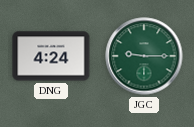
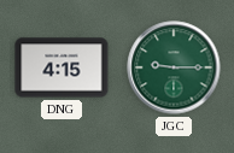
DNG: 4:24 -> 4:15
